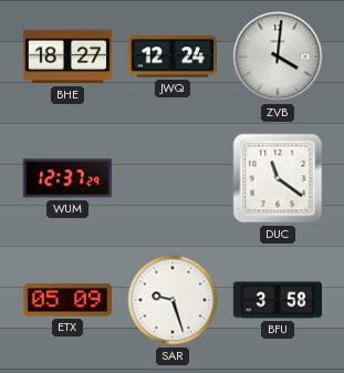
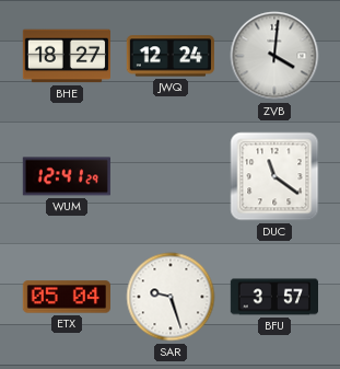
WUM: 12:37 -> 12:41
ETX: 05:09 -> 05:04
BFU: 3:58 -> 3:57
